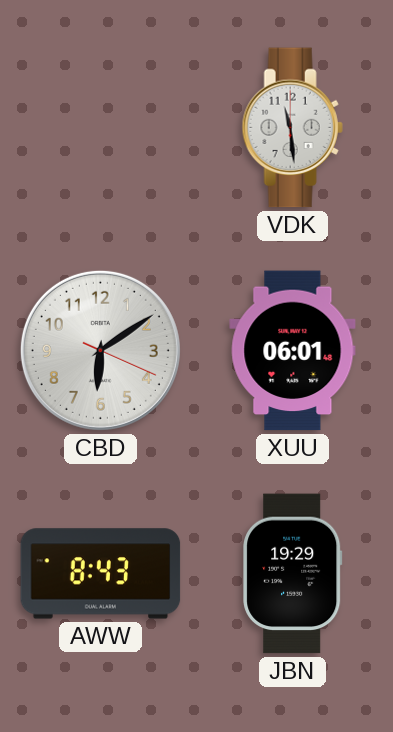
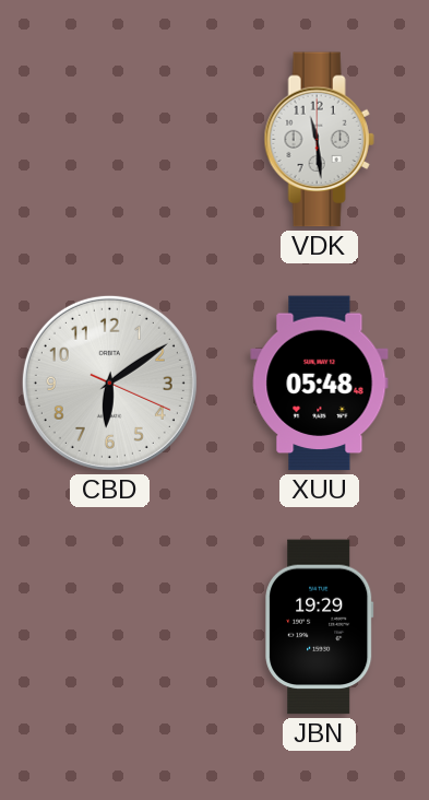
XUU: 06:01 -> 05:48
AWW: 8:43 -> none
